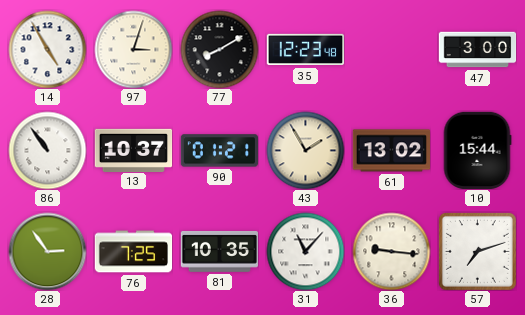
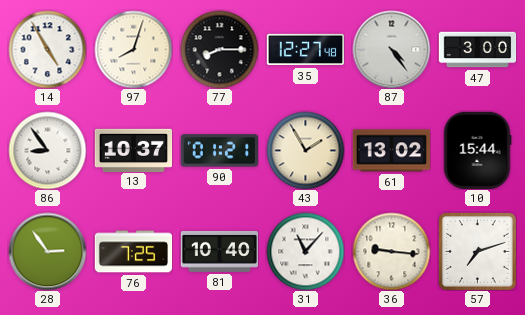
97: 3:03 -> 8:03
77: 8:10 -> 8:15
35: 12:23 -> 12:27
87: none -> 4:24
86: 10:54 -> 8:54
81: 10:35 -> 10:40
